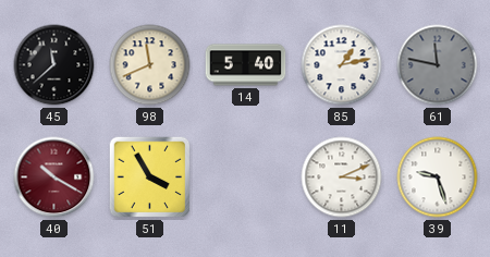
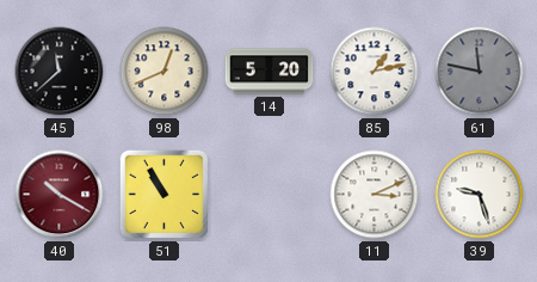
98: 11:41 -> 12:41
14: 5:40 -> 5:20
51: 3:55 -> 10:55
